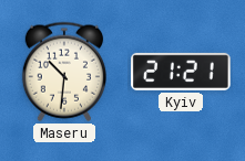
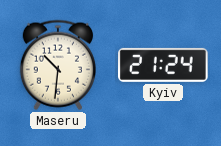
Kyiv: 21:21 -> 21:24
